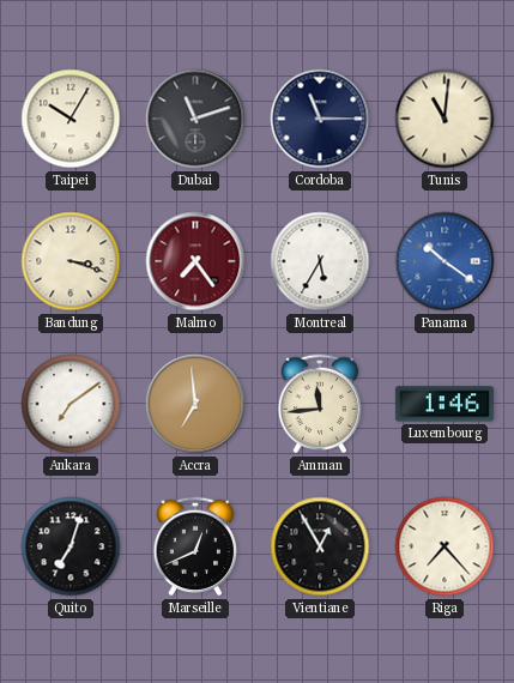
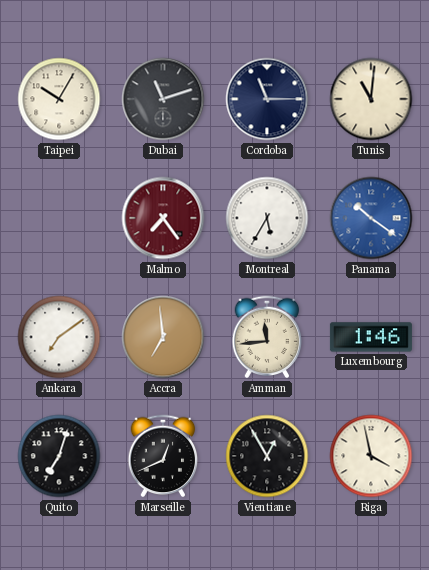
Bandung: 3:18 -> none
Riga: 7:23 -> 3:58
